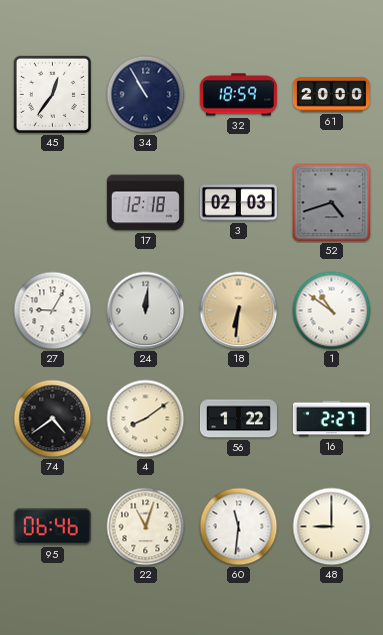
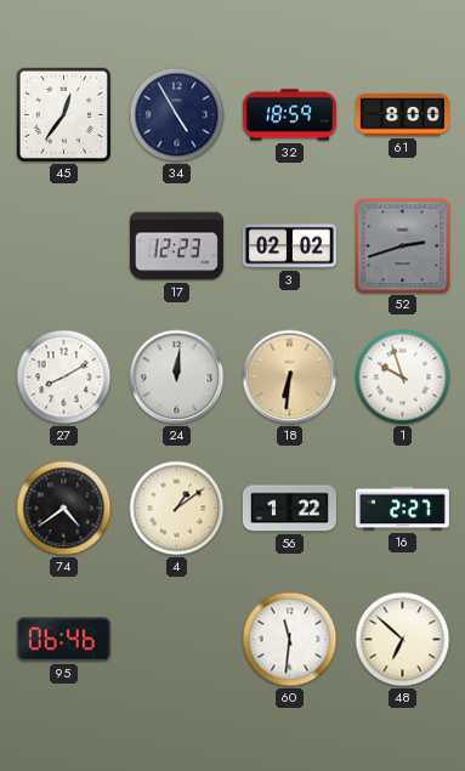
34: 10:55 -> 4:55
61: 20:00 -> 8:00
17: 12:18 -> 12:23
3: 02:03 -> 02:02
52: 4:42 -> 2:42
27: 9:05 -> 8:10
1: 10:51 -> 9:57
4: 8:09 -> 1:09
22: 11:03 -> none
48: 9:00 -> 6:52
